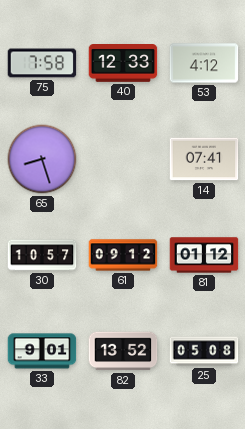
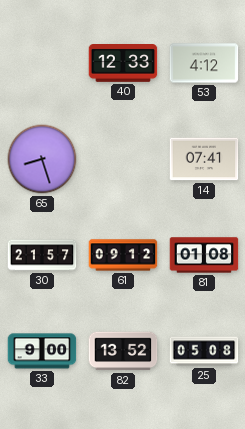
75: 7:58 -> none
30: 10:57 -> 21:57
81: 01:12 -> 01:08
33: 9:01 -> 9:00
